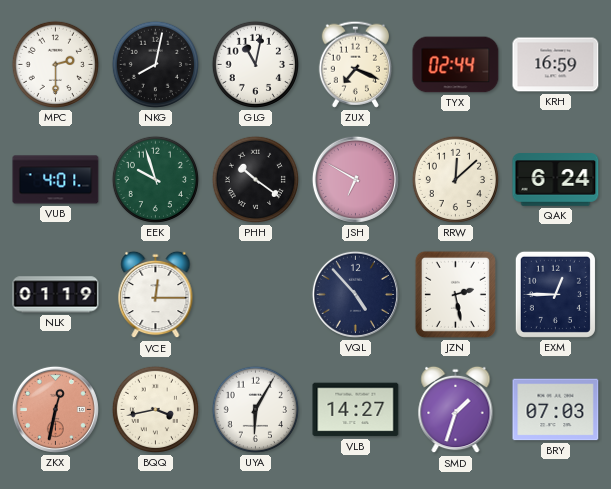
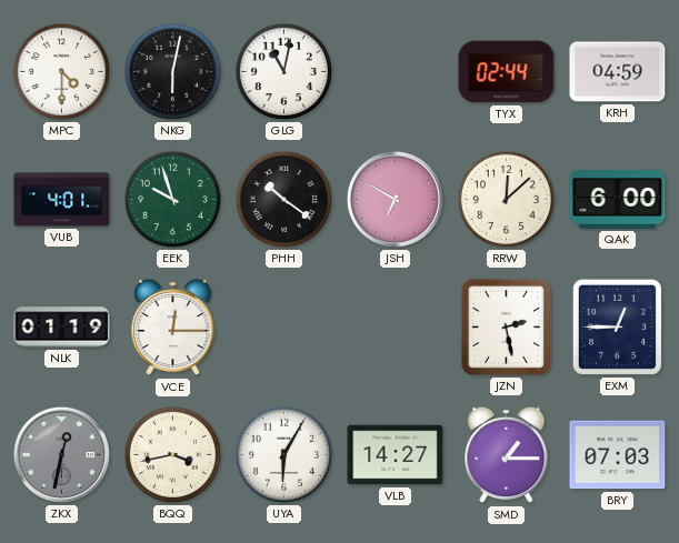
MPC: 2:30 -> 4:30
NKG: 8:02 -> 6:02
ZUX: 7:19 -> none
KRH: 16:59 -> 04:59
QAK: 6:24 -> 6:00
VQL: 4:53 -> none
ZKX dial: salmon -> grey
SMD: 1:33 -> 1:15
